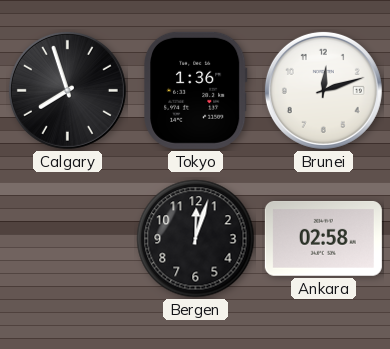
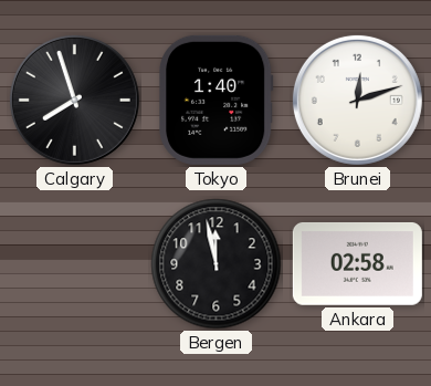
Tokyo: 1:36 -> 1:40
Bergen: 12:03 -> 11:58
